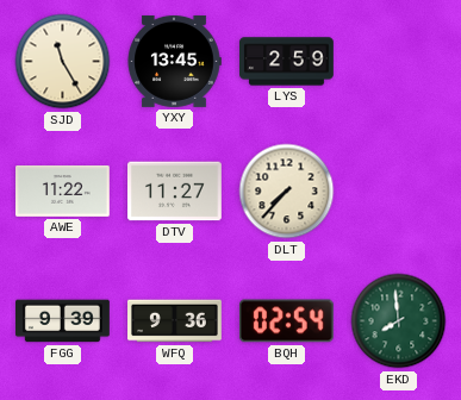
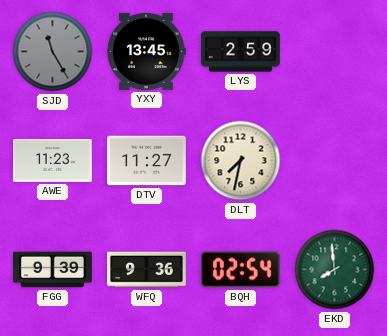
SJD dial: cream -> grey
AWE: 11:22 -> 11:23
DLT: 7:37 -> 7:32
